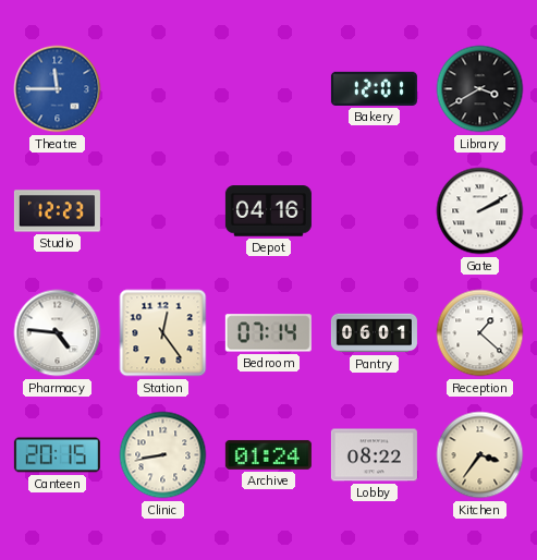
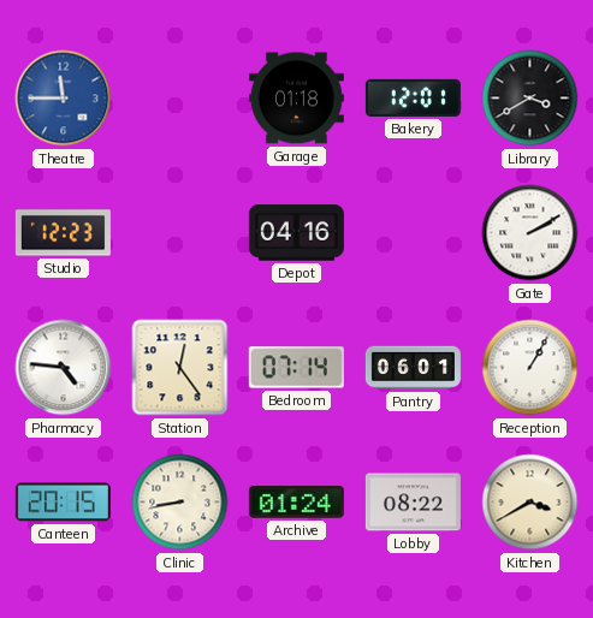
Garage: none -> 01:18
Reception: 1:22 -> 1:05
Kitchen: 3:36 -> 3:40
